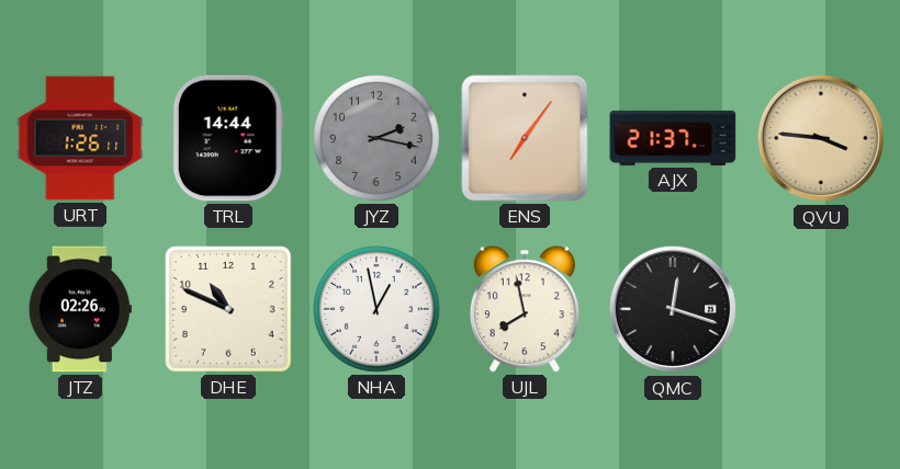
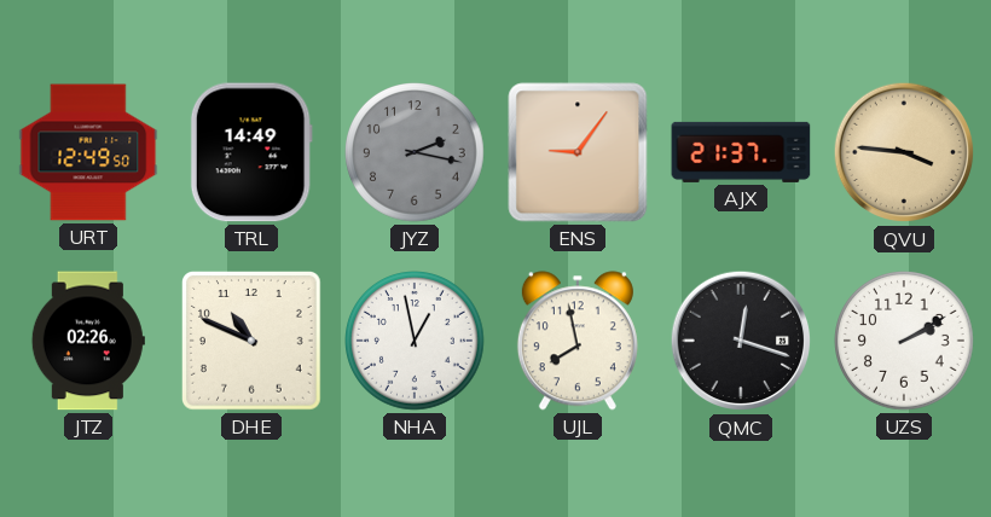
URT: 1:26 -> 12:49
TRL: 14:44 -> 14:49
ENS: 7:06 -> 9:06
UZS: none -> 2:10
